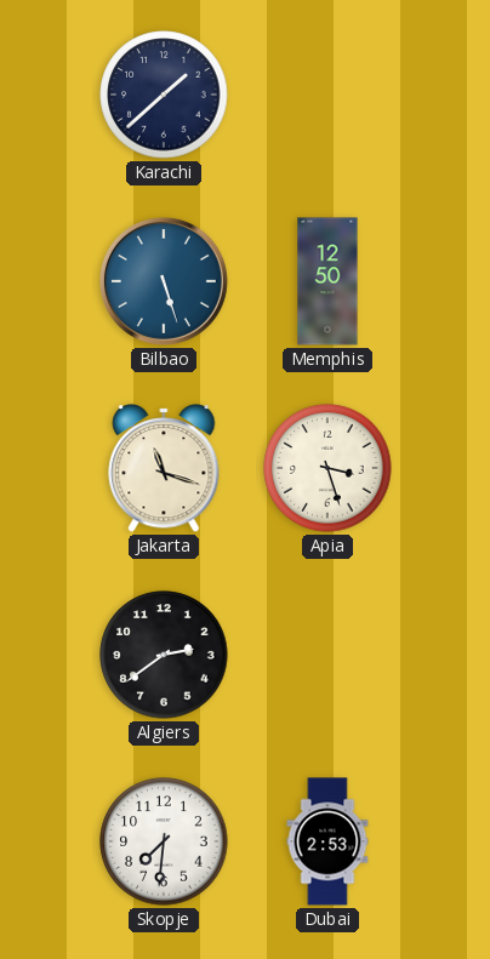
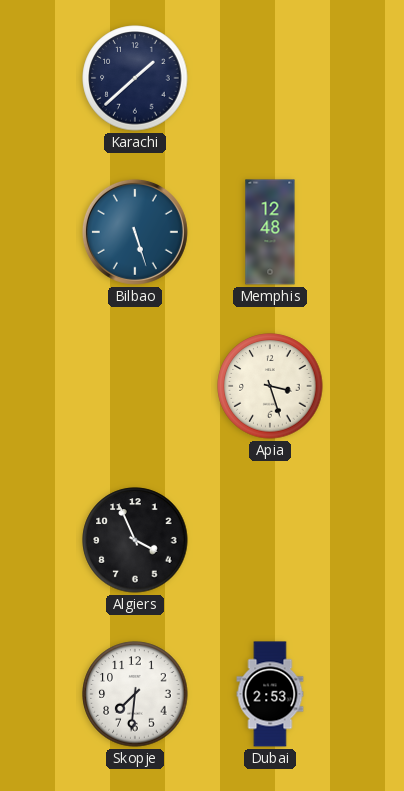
Memphis: 12:50 -> 12:48
Jakarta: 11:18 -> none
Algiers: 2:39 -> 3:56
